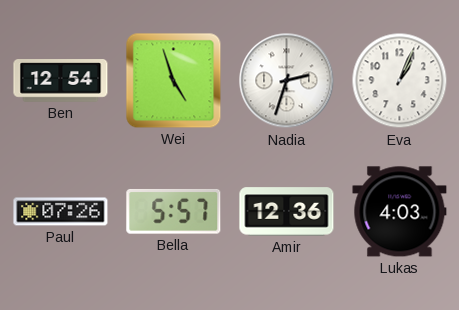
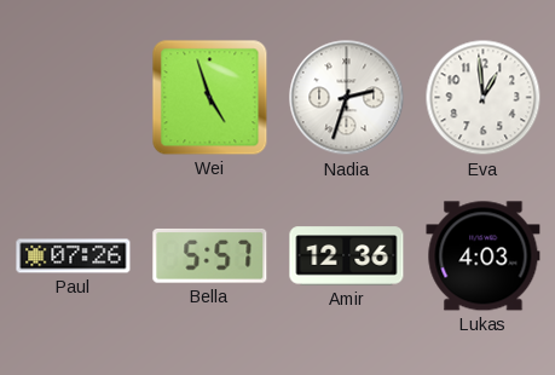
Ben: 12:54 -> none
Eva: 1:04 -> 12:59
